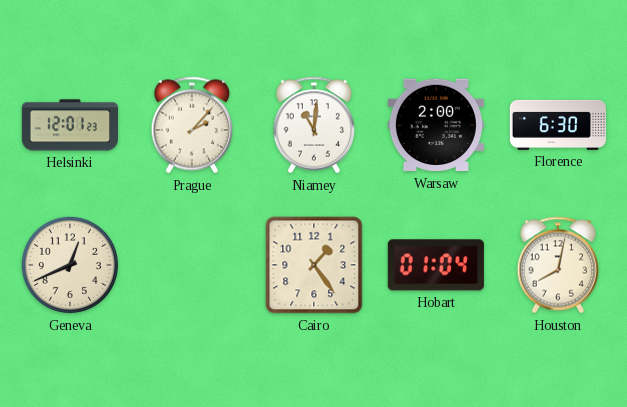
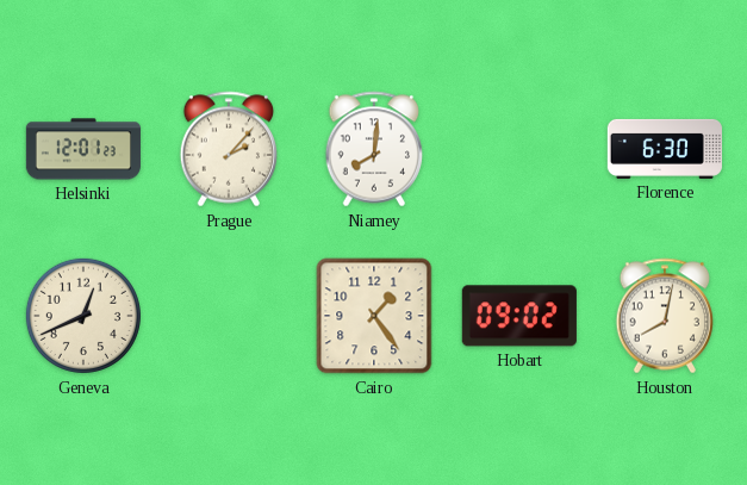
Niamey: 11:01 -> 8:01
Warsaw: 2:00 -> none
Hobart: 01:04 -> 09:02
